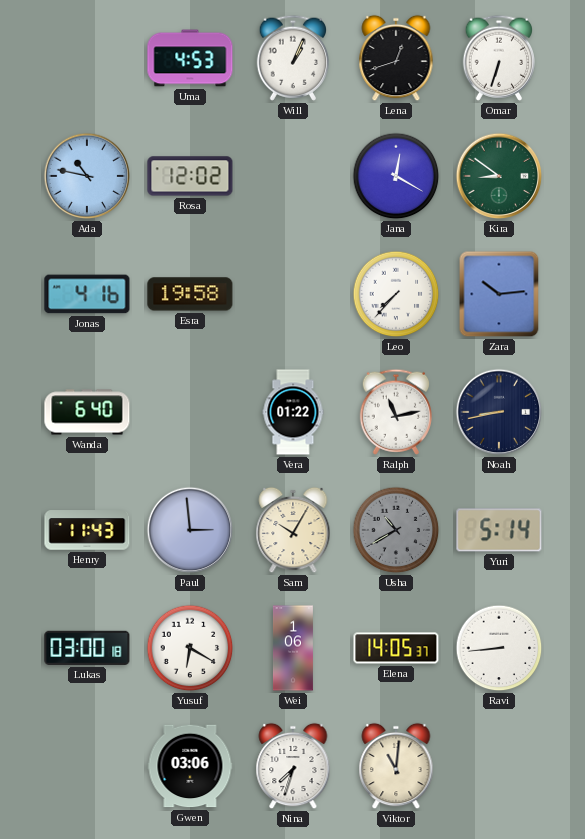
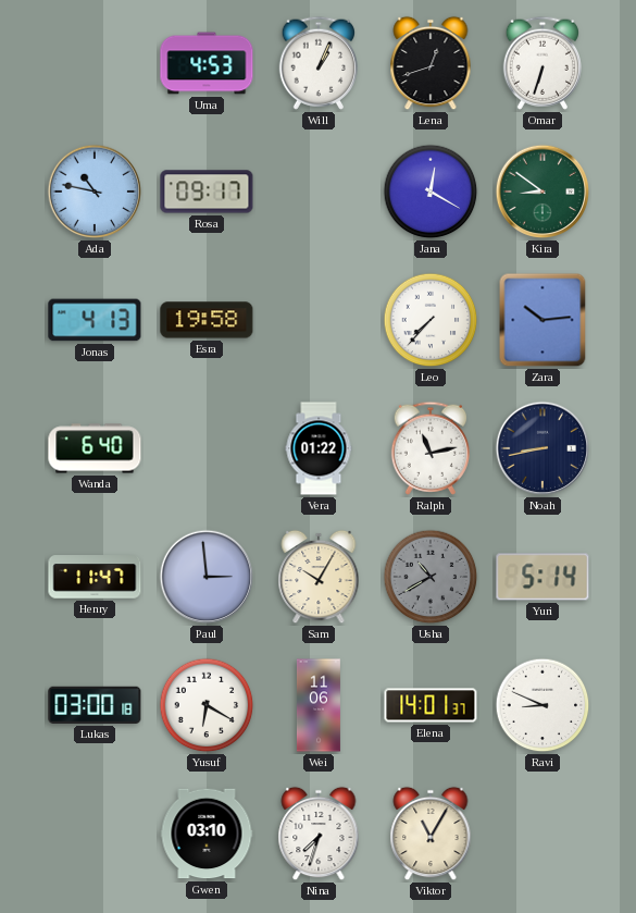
Rosa: 12:02 -> 09:17
Jonas: 4:16 -> 4:13
Henry: 11:43 -> 11:47
Wei: 1:06 -> 11:06
Elena: 14:05 -> 14:01
Ravi: 8:44 -> 8:49
Gwen: 03:06 -> 03:10
Viktor: 11:01 -> 11:05
